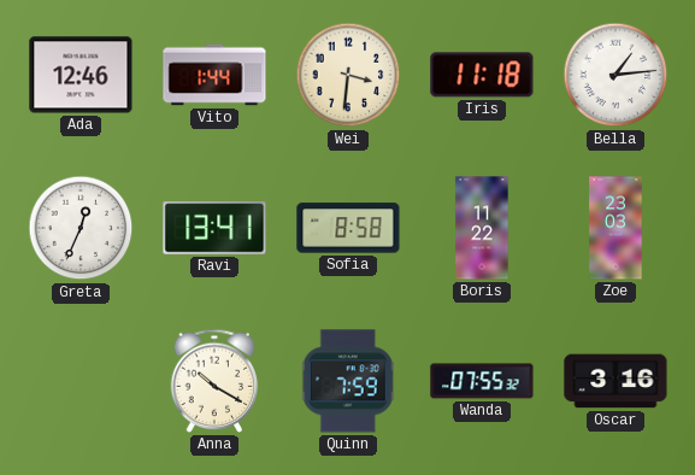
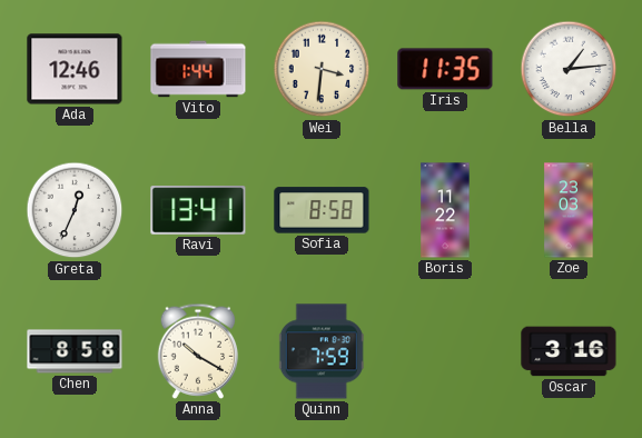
Iris: 11:18 -> 11:35
Chen: none -> 8:58
Wanda: 07:55 -> none
